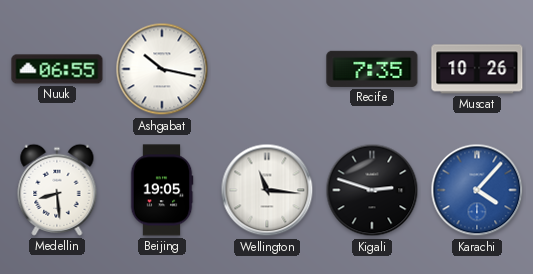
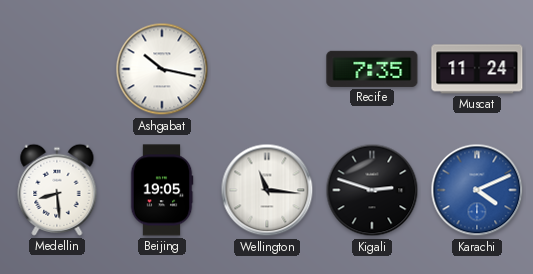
Nuuk: 06:55 -> none
Muscat: 10:26 -> 11:24
Karachi: 4:07 -> 4:11
